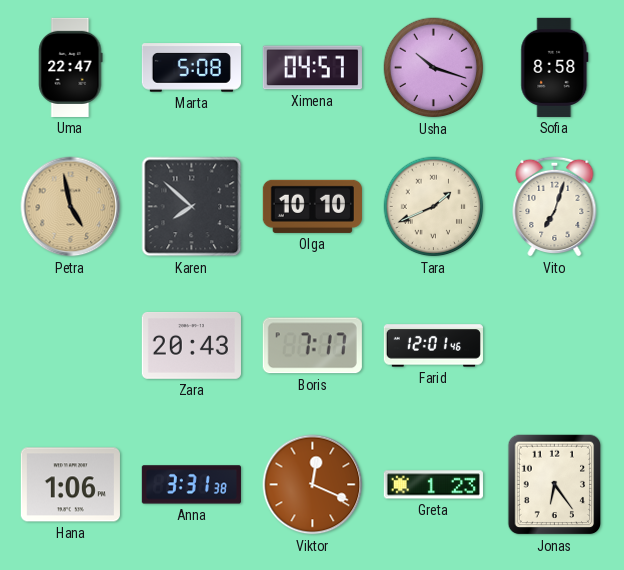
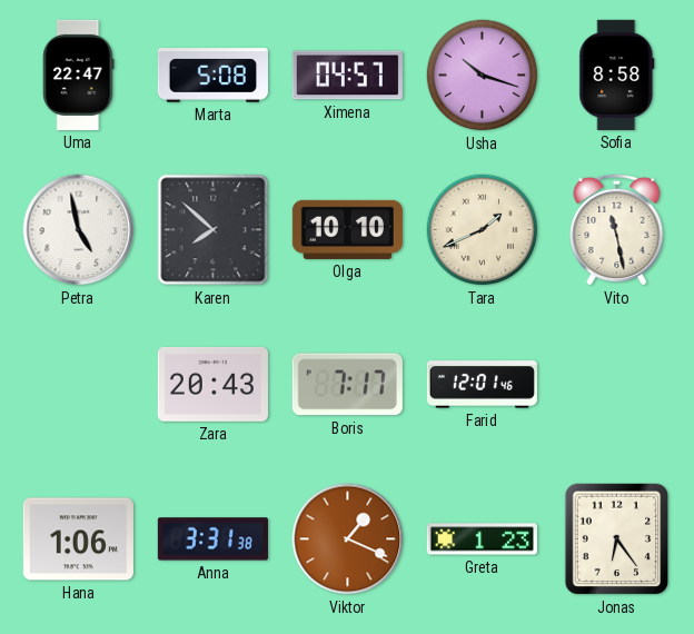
Petra dial: champagne -> white
Vito: 7:03 -> 11:28
Viktor: 12:19 -> 1:19
